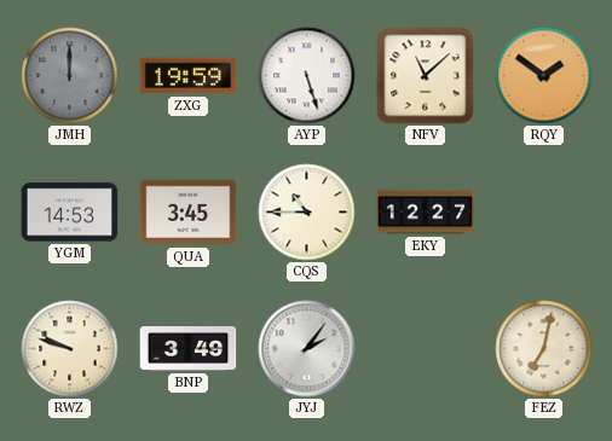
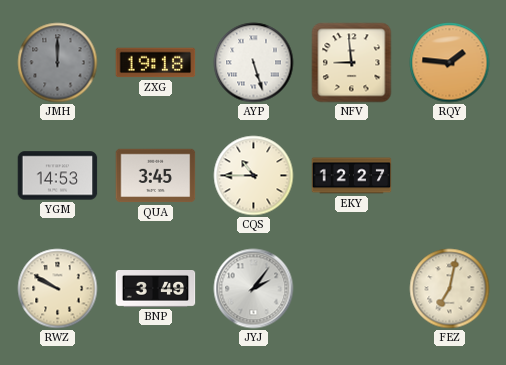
ZXG: 19:59 -> 19:18
NFV: 11:08 -> 8:59
RQY: 1:51 -> 1:46
RWZ: 9:48 -> 9:50
